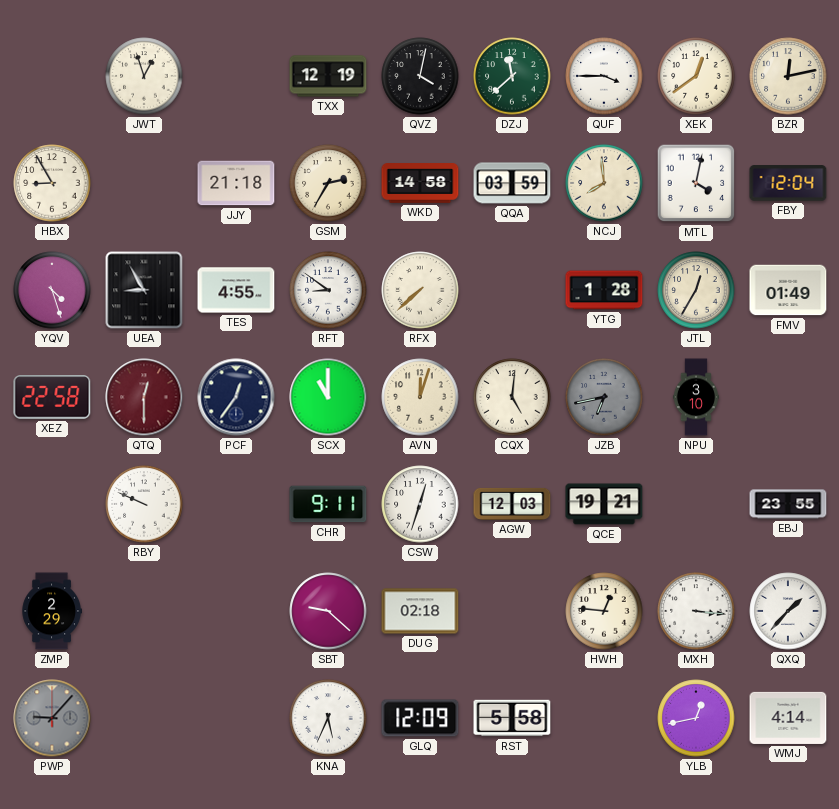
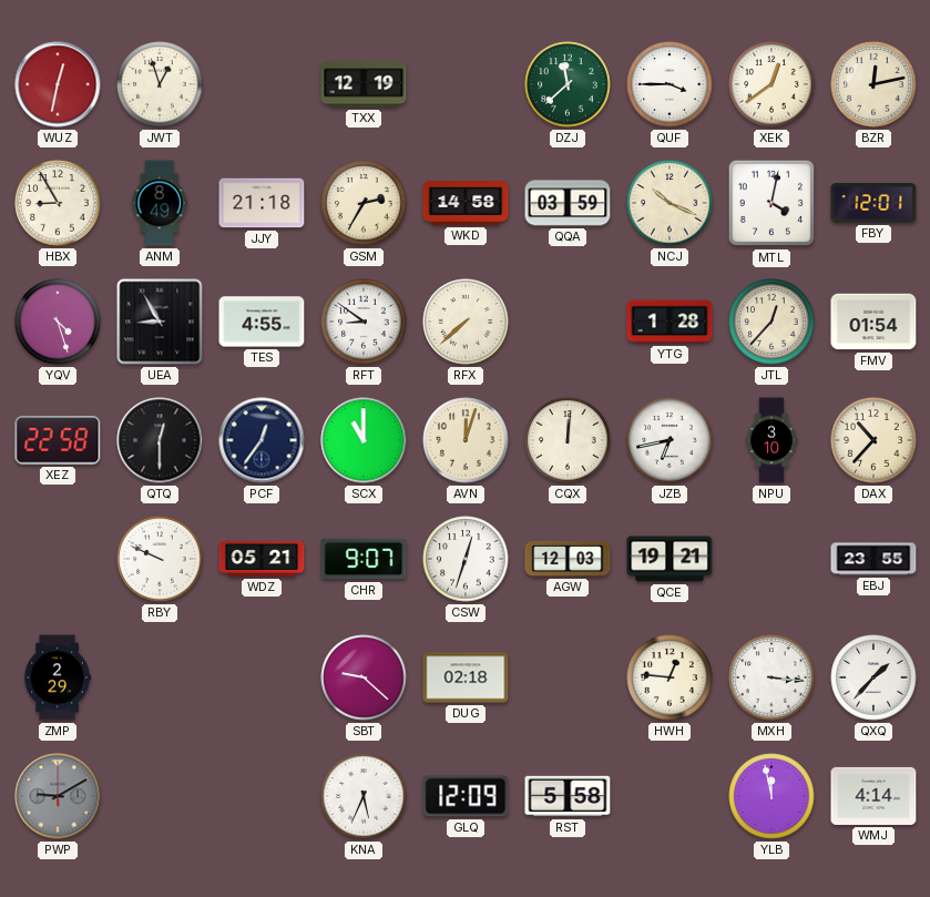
WUZ: none -> 12:32
QVZ: 4:02 -> none
ANM: none -> 8:49
NCJ: 7:59 -> 10:19
FBY: 12:04 -> 12:01
JTL: 12:35 -> 12:37
FMV: 01:49 -> 01:54
QTQ dial: burgundy -> black
CQX: 5:01 -> 12:01
JZB dial: grey -> white
DAX: none -> 10:37
WDZ: none -> 05:21
CHR: 9:11 -> 9:07
PWP: 9:07 -> 9:10
YLB: 12:43 -> 11:58
